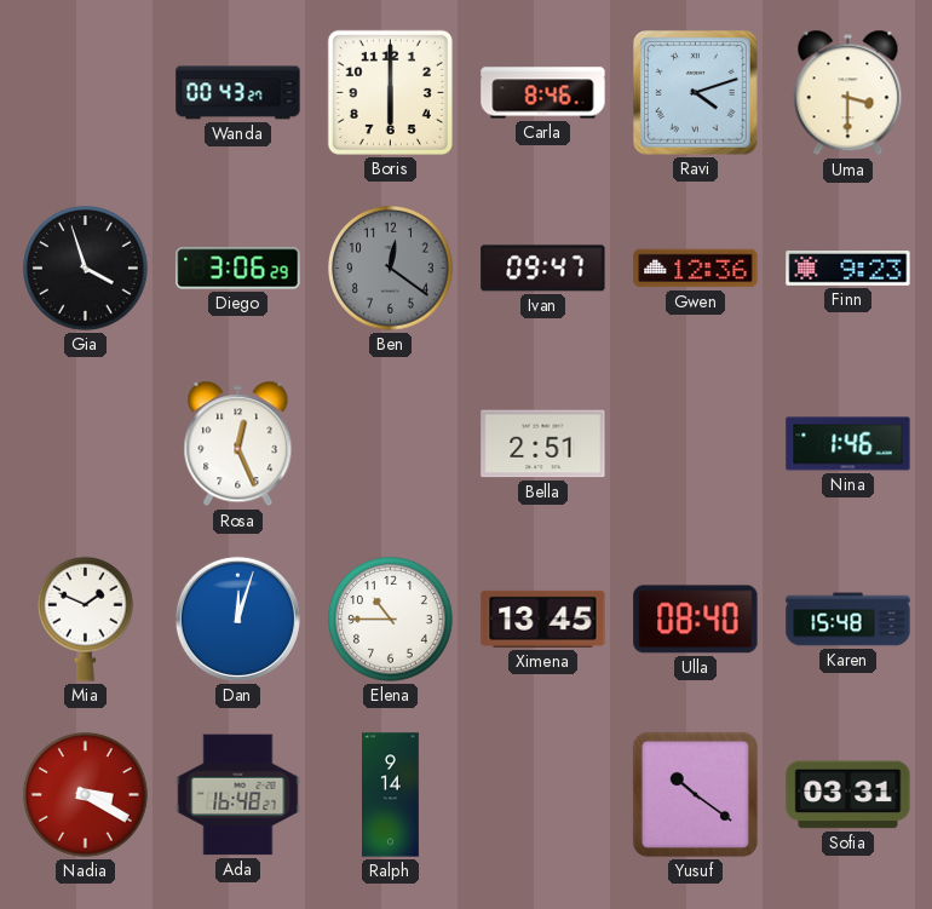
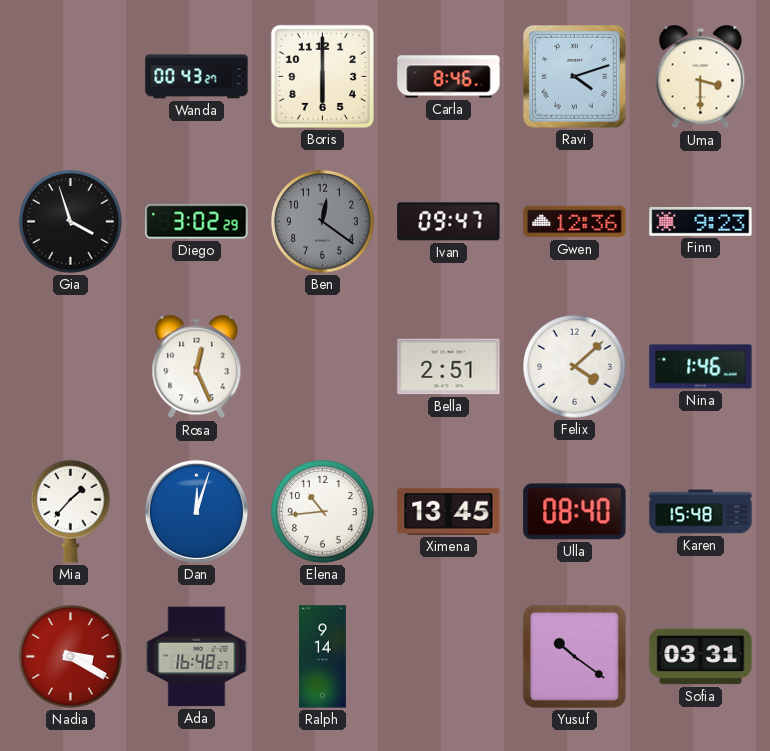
Diego: 3:06 -> 3:02
Felix: none -> 4:08
Mia: 1:49 -> 1:37
Elena: 10:45 -> 10:44
